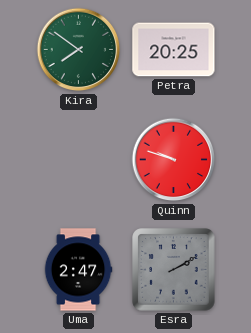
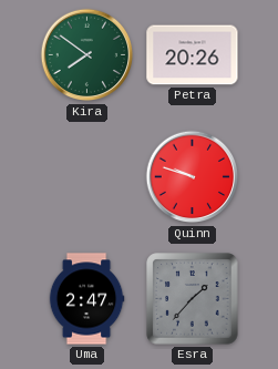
Petra: 20:25 -> 20:26
Esra: 2:10 -> 1:37
